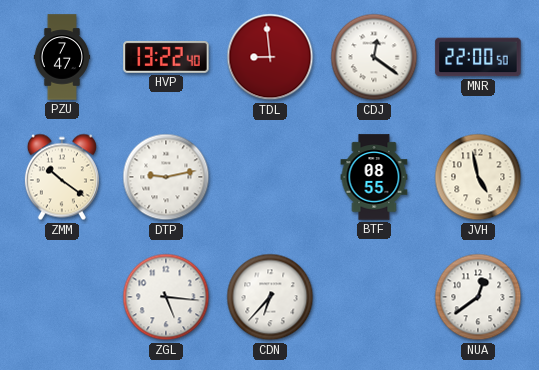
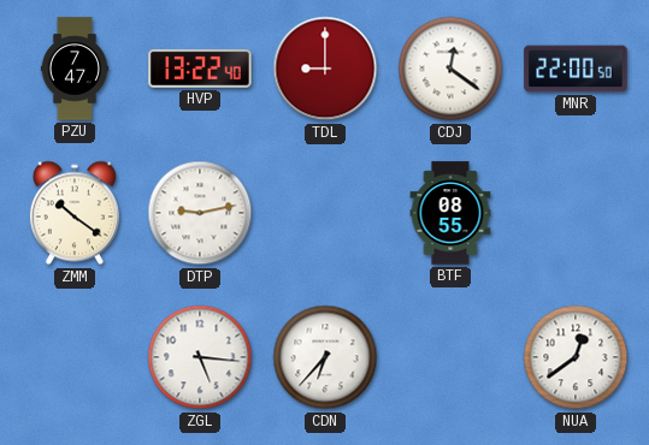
TDL: 8:59 -> 9:00
JVH: 4:58 -> none
